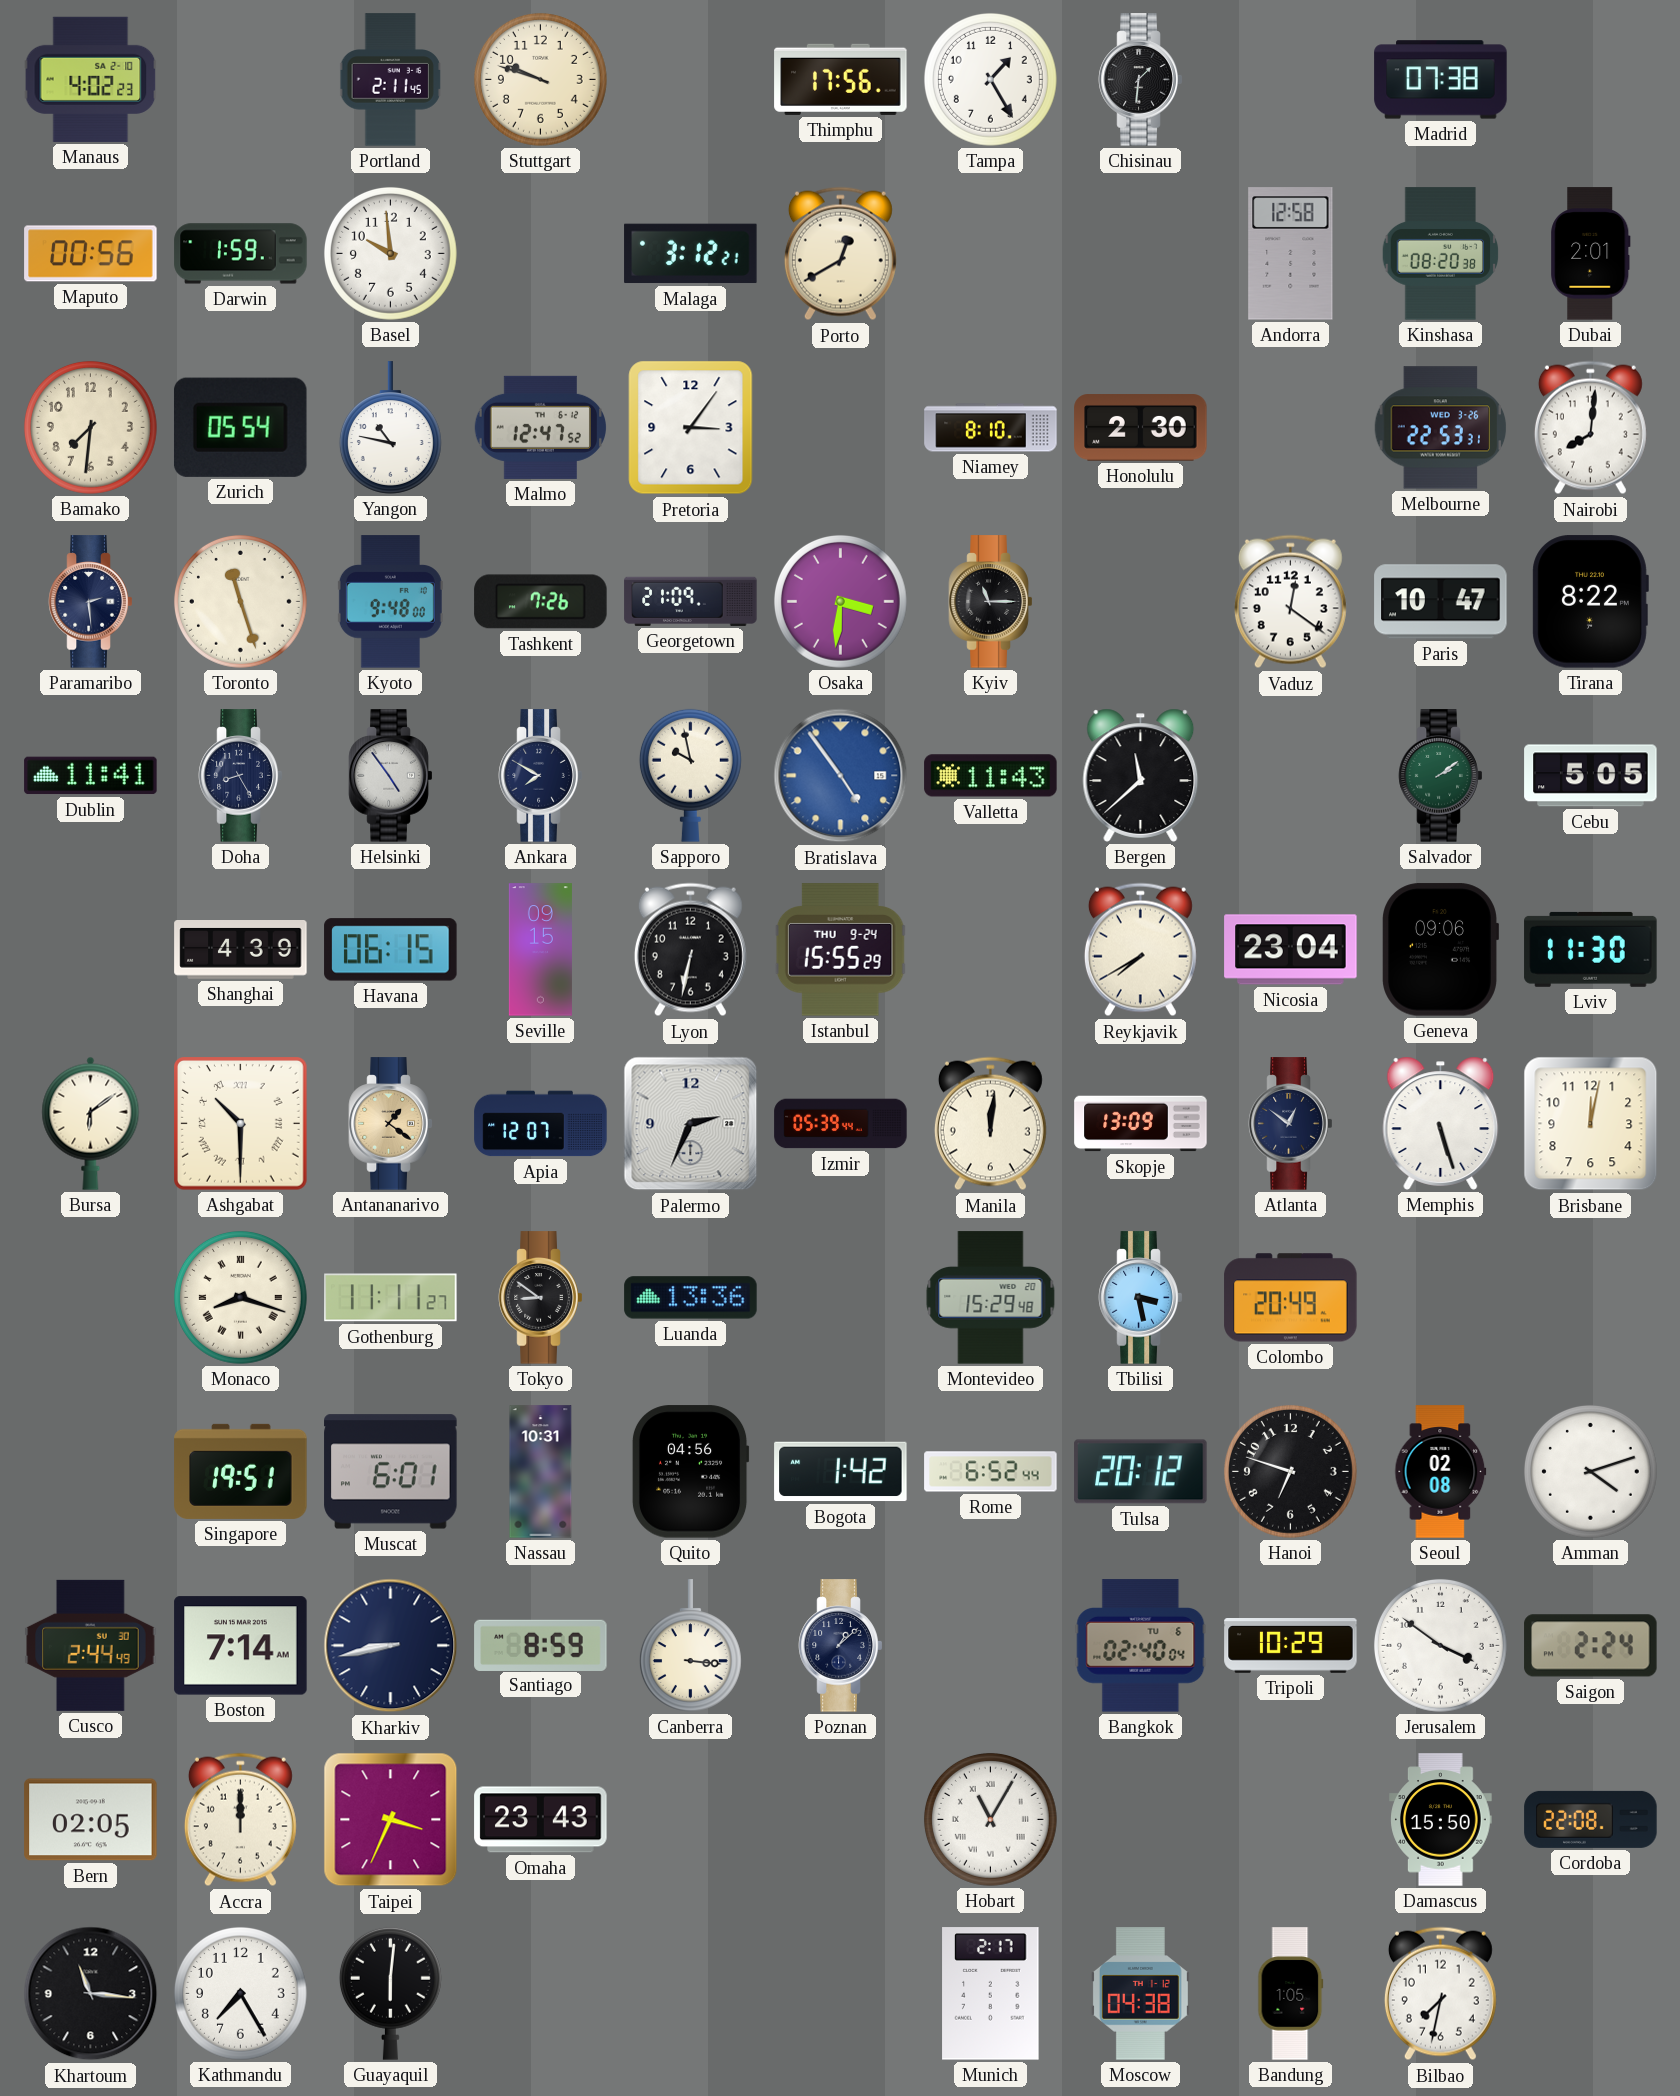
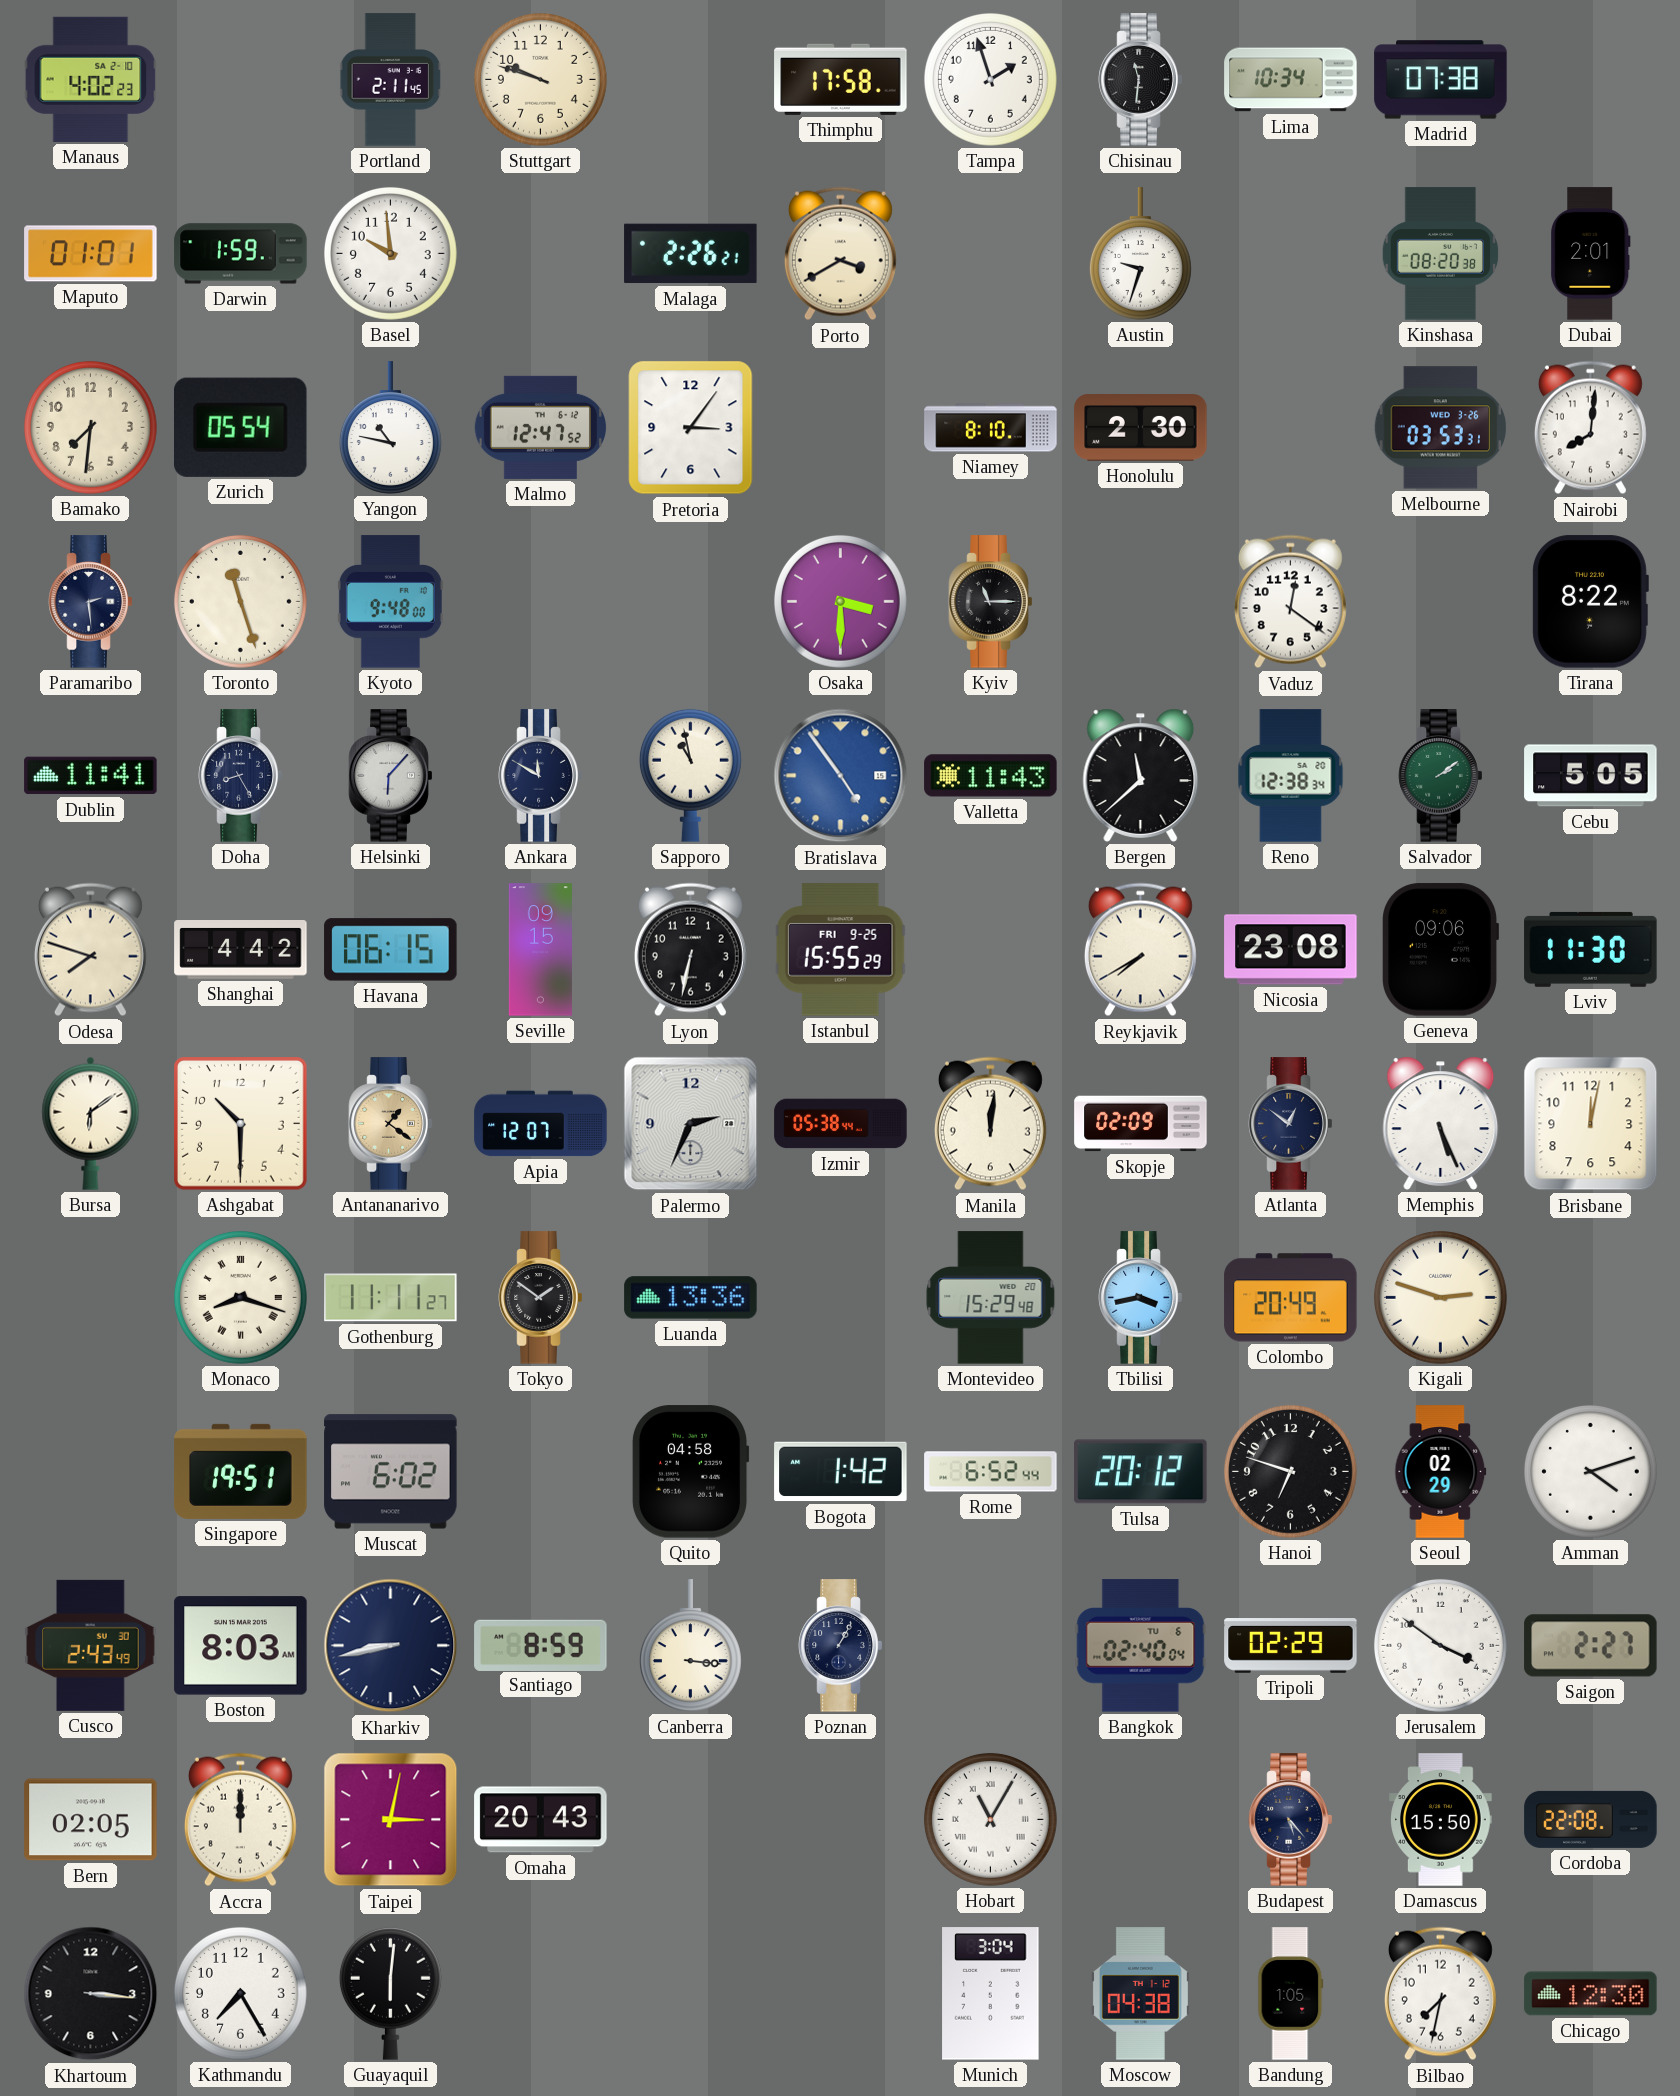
Thimphu: 17:56 -> 17:58
Tampa: 1:25 -> 1:57
Chisinau: 1:31 -> 11:31
Lima: none -> 10:34
Maputo: 00:56 -> 01:01
Malaga: 3:12 -> 2:26
Porto: 12:40 -> 3:40
Austin: none -> 9:33
Andorra: 12:58 -> none
Melbourne: 22:53 -> 03:53
Tashkent: 7:26 -> none
Georgetown: 21:09 -> none
Osaka: 3:31 -> 3:30
Paris: 10:47 -> none
Helsinki: 4:54 -> 6:07
Ankara: 7:50 -> 11:50
Sapporo: 9:58 -> 10:58
Reno: none -> 12:38
Odesa: none -> 7:48
Shanghai: 4:39 -> 4:42
Istanbul date: THU 9-24 -> FRI 9-25
Nicosia: 23:04 -> 23:08
Ashgabat numerals: Roman -> Arabic
Izmir: 05:39 -> 05:38
Skopje: 13:09 -> 02:09
Memphis: 5:27 -> 5:26
Tokyo: 8:51 -> 1:51
Tbilisi: 3:28 -> 3:43
Kigali: none -> 2:48
Muscat: 6:01 -> 6:02
Nassau: 10:31 -> none
Quito: 04:56 -> 04:58
Seoul: 02:08 -> 02:29
Cusco: 2:44 -> 2:43
Boston: 7:14 -> 8:03
Poznan: 1:08 -> 1:05
Tripoli: 10:29 -> 02:29
Saigon: 2:24 -> 2:27
Taipei: 3:34 -> 3:02
Omaha: 23:43 -> 20:43
Budapest: none -> 5:23
Khartoum: 11:16 -> 3:16
Munich: 2:17 -> 3:04
Chicago: none -> 12:30
